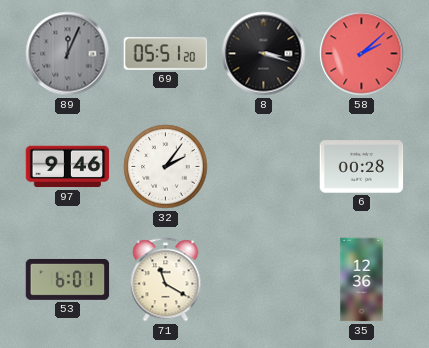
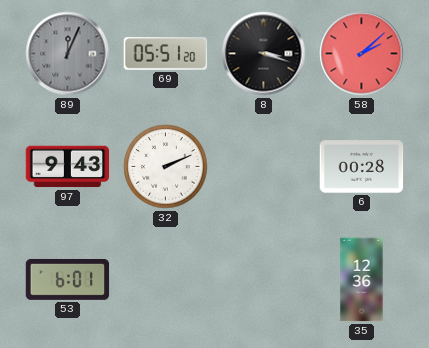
97: 9:46 -> 9:43
32: 2:06 -> 2:11
71: 11:20 -> none
